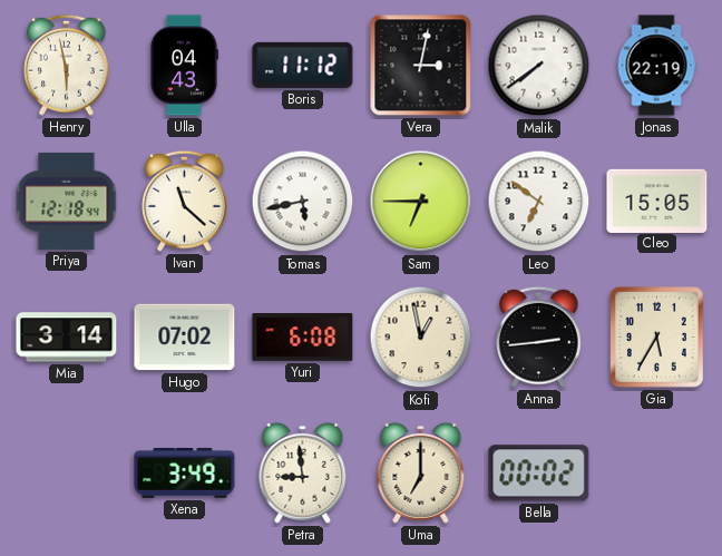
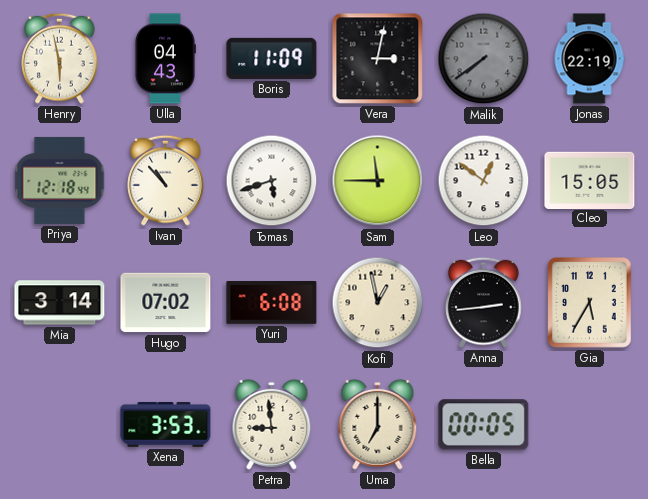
Boris: 11:12 -> 11:09
Malik dial: white -> grey
Ivan: 11:22 -> 10:53
Tomas: 5:43 -> 5:42
Sam: 6:45 -> 11:45
Leo: 6:51 -> 12:51
Xena: 3:49 -> 3:53
Bella: 00:02 -> 00:05
